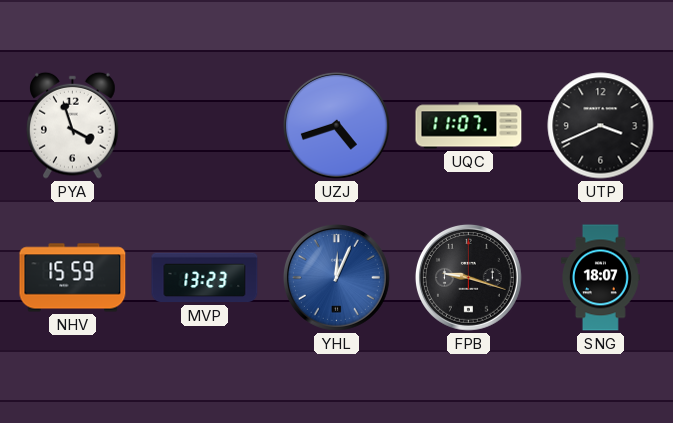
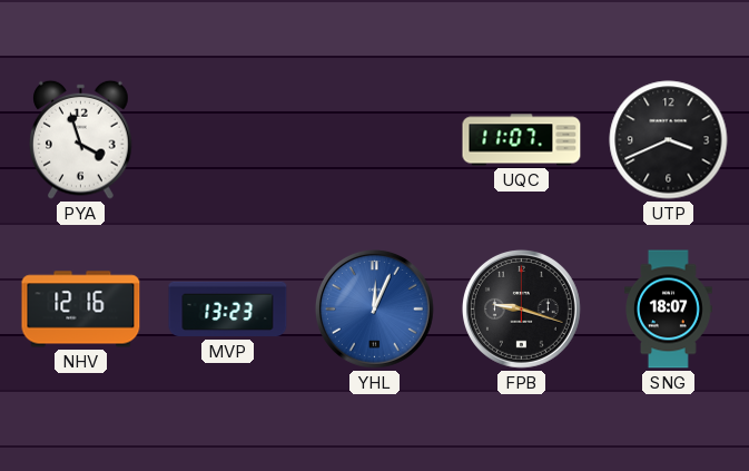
UZJ: 4:42 -> none
NHV: 15:59 -> 12:16
